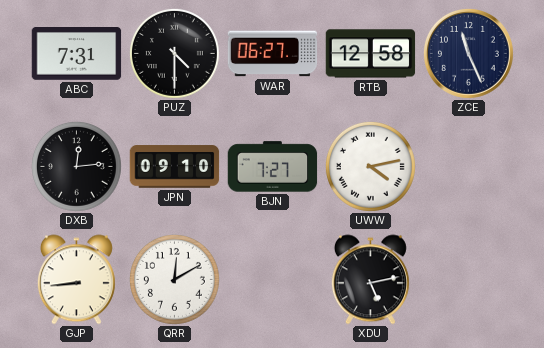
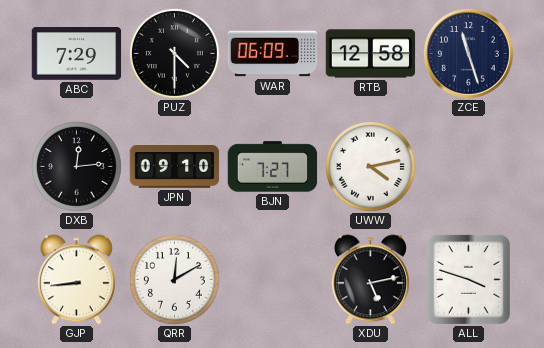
ABC: 7:31 -> 7:29
WAR: 06:27 -> 06:09
ZCE: 11:26 -> 11:27
ALL: none -> 3:48
